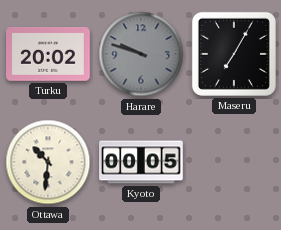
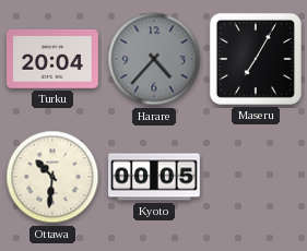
Turku: 20:02 -> 20:04
Harare: 9:48 -> 4:37
